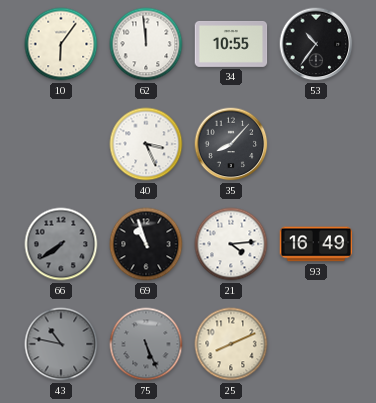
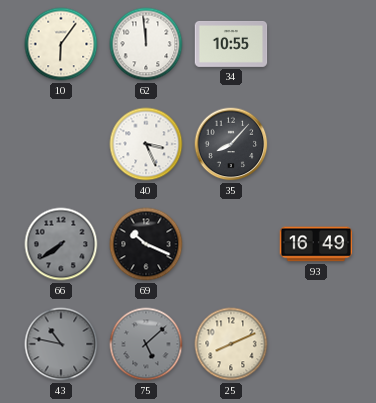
53: 10:36 -> none
69: 10:57 -> 10:19
21: 4:14 -> none
75: 5:26 -> 5:08
